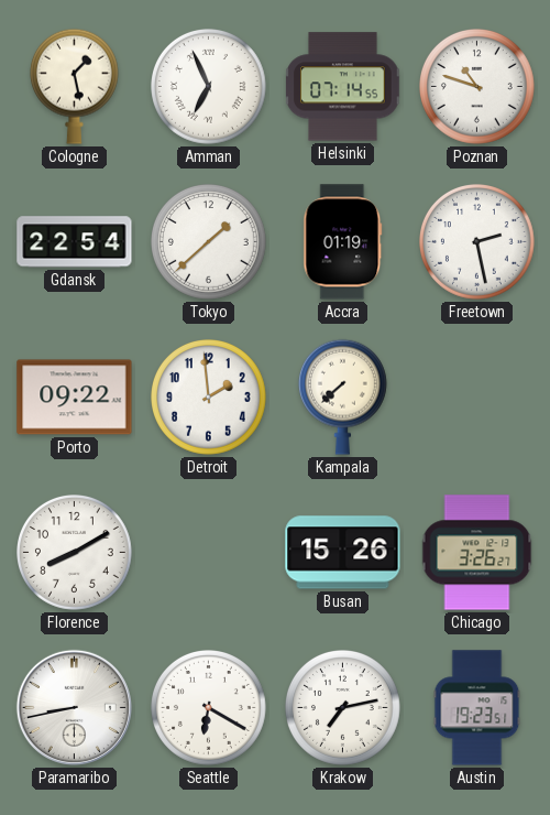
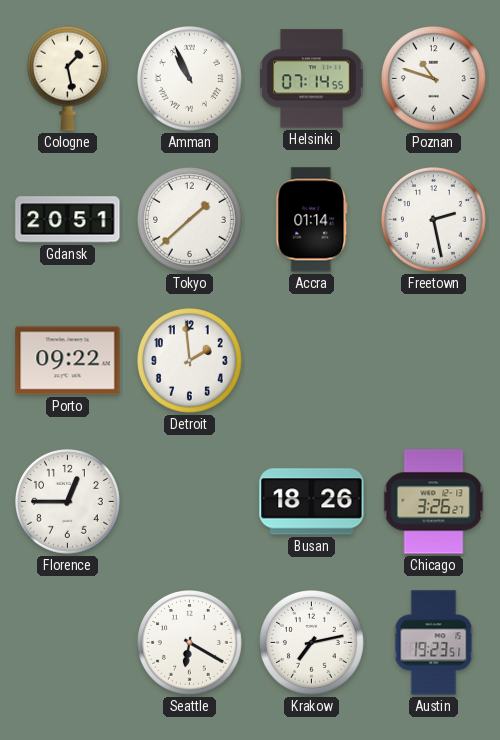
Amman: 6:56 -> 10:56
Gdansk: 22:54 -> 20:51
Accra: 01:19 -> 01:14
Kampala: 7:38 -> none
Florence: 8:10 -> 12:45
Busan: 15:26 -> 18:26
Paramaribo: 8:43 -> none
